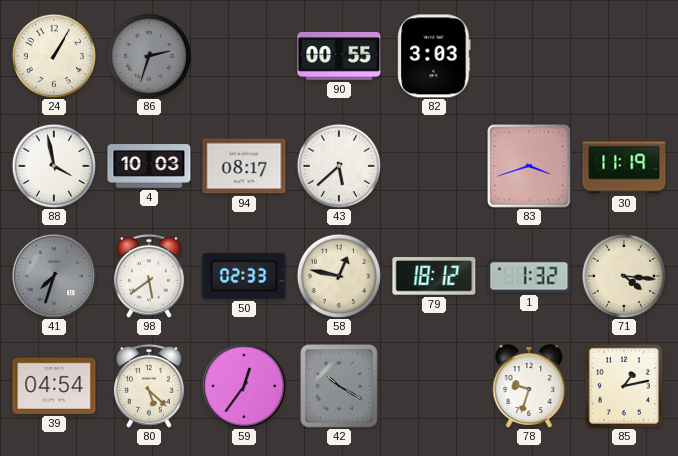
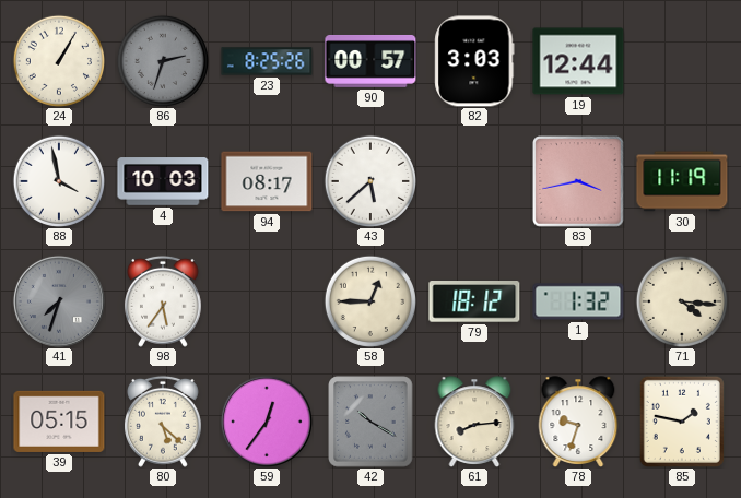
23: none -> 8:25
90: 00:55 -> 00:57
19: none -> 12:44
83: 3:42 -> 3:43
98: 5:39 -> 5:36
50: 02:33 -> none
58: 12:47 -> 12:45
39: 04:54 -> 05:15
61: none -> 8:14
85: 1:13 -> 1:47
